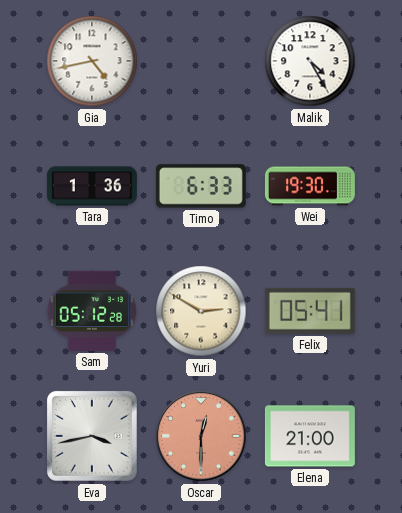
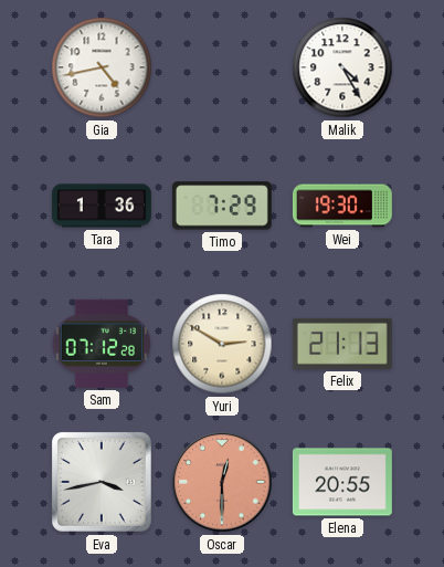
Timo: 6:33 -> 7:29
Sam: 05:12 -> 07:12
Felix: 05:41 -> 21:13
Elena: 21:00 -> 20:55
